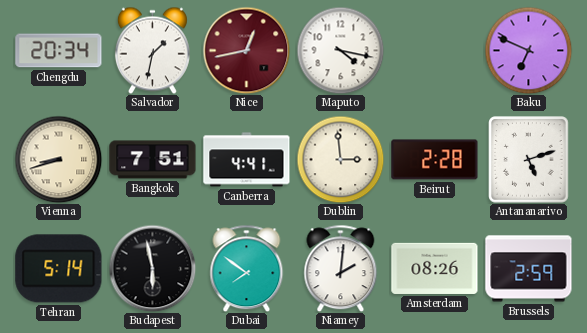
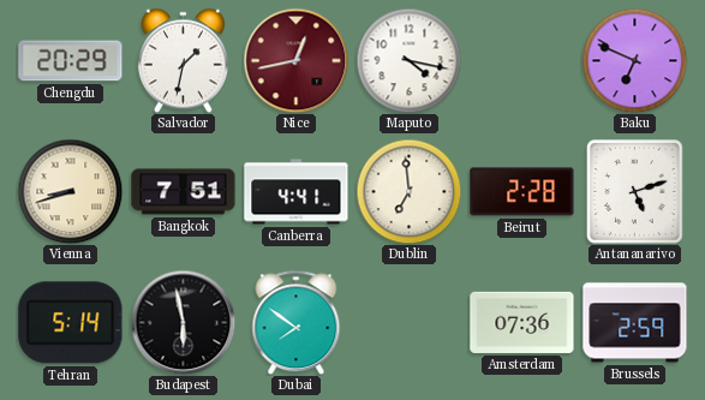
Chengdu: 20:34 -> 20:29
Dublin: 2:59 -> 6:59
Niamey: 2:01 -> none
Amsterdam: 08:26 -> 07:36
